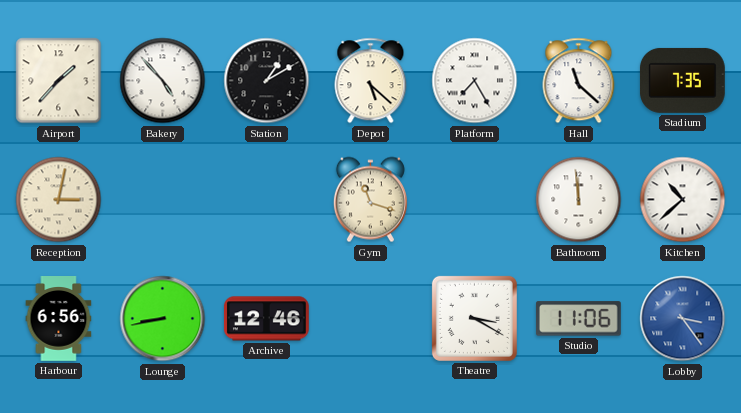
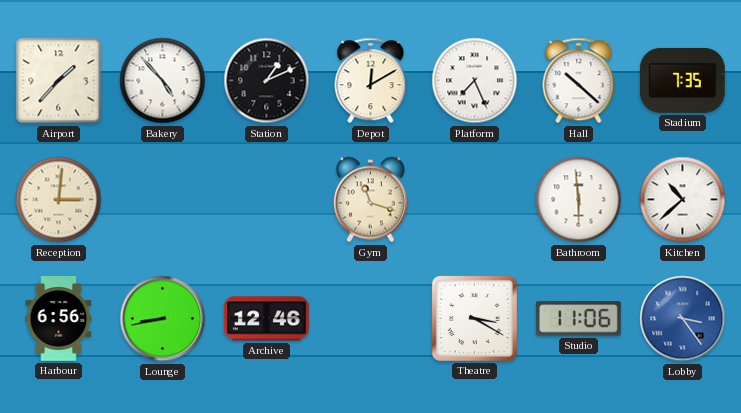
Station: 1:10 -> 1:11
Depot: 5:22 -> 12:10
Platform: 7:25 -> 7:26
Hall: 11:22 -> 10:22
Reception: 3:02 -> 3:01
Bathroom: 11:59 -> 5:59
